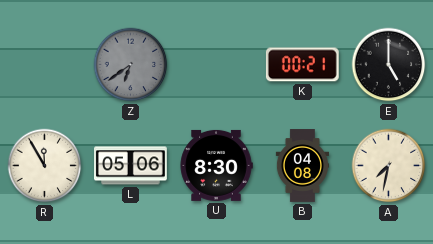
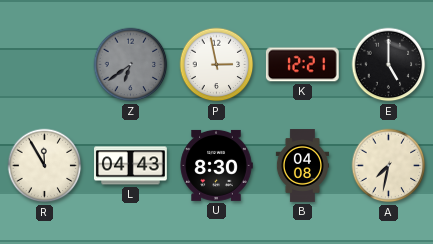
P: none -> 2:58
K: 00:21 -> 12:21
L: 05:06 -> 04:43
